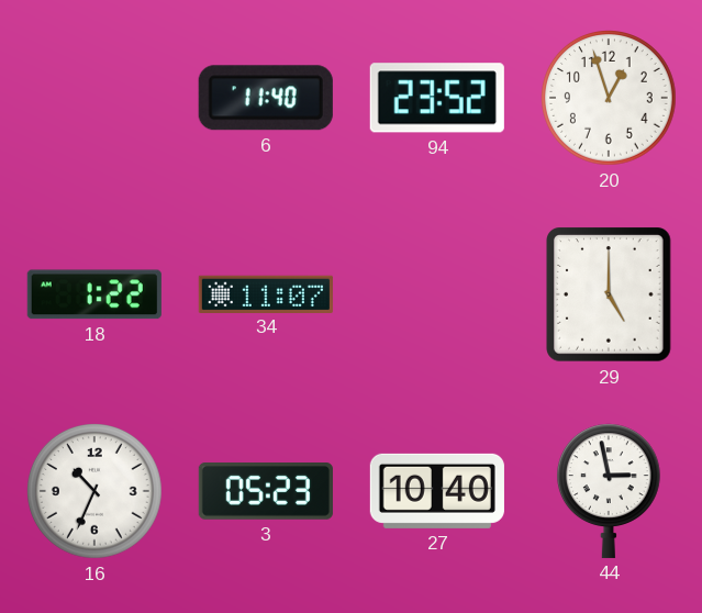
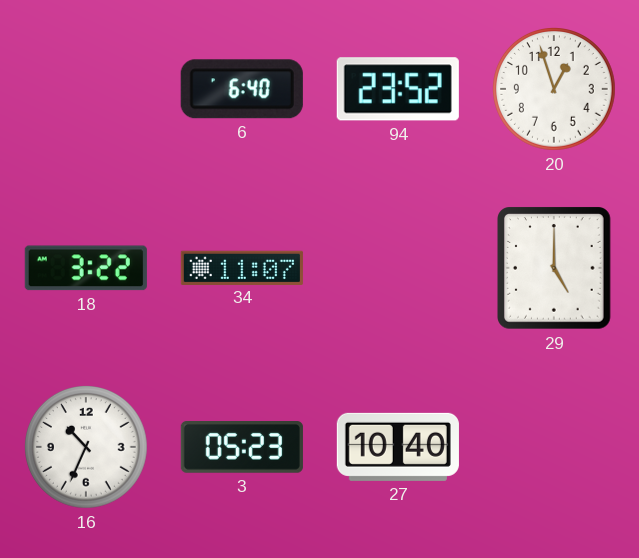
6: 11:40 -> 6:40
18: 1:22 -> 3:22
44: 2:58 -> none
